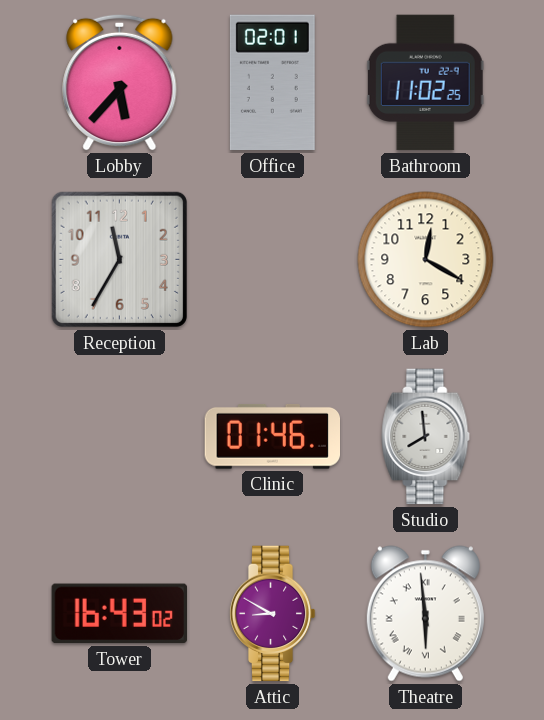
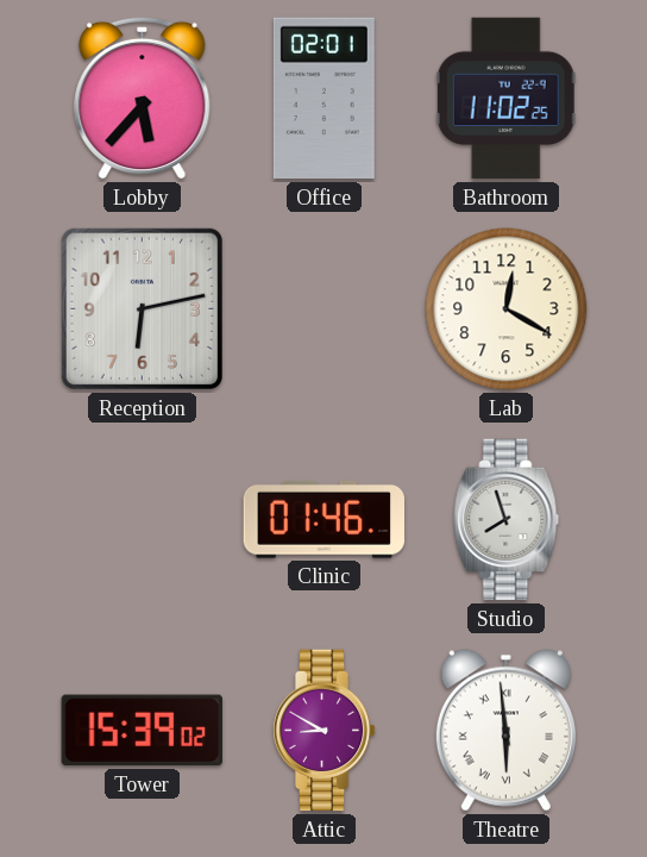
Reception: 11:35 -> 6:13
Studio: 7:59 -> 7:57
Tower: 16:43 -> 15:39
